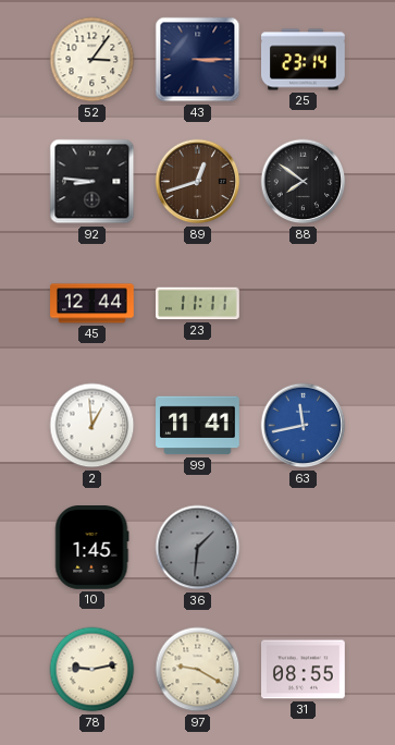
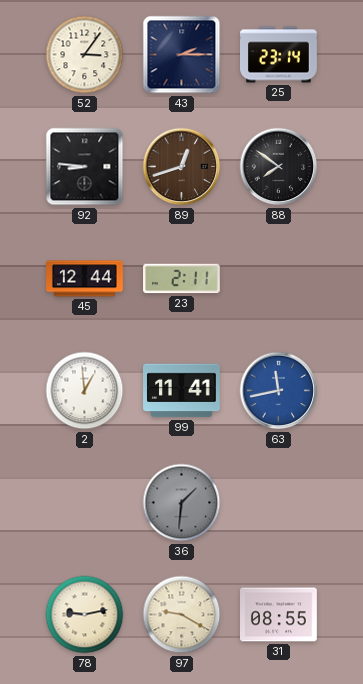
43: 3:15 -> 2:15
23: 11:11 -> 2:11
10: 1:45 -> none
